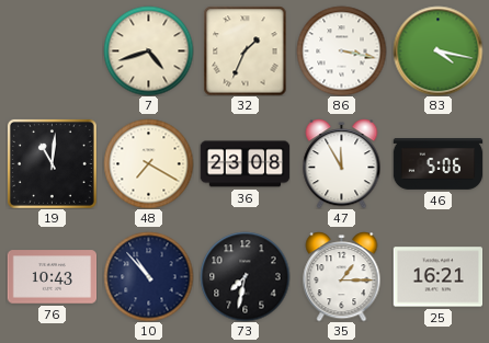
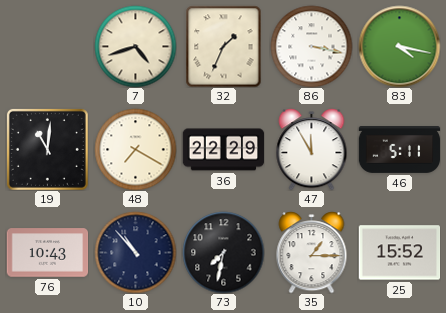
36: 23:08 -> 22:29
46: 5:06 -> 5:11
25: 16:21 -> 15:52
